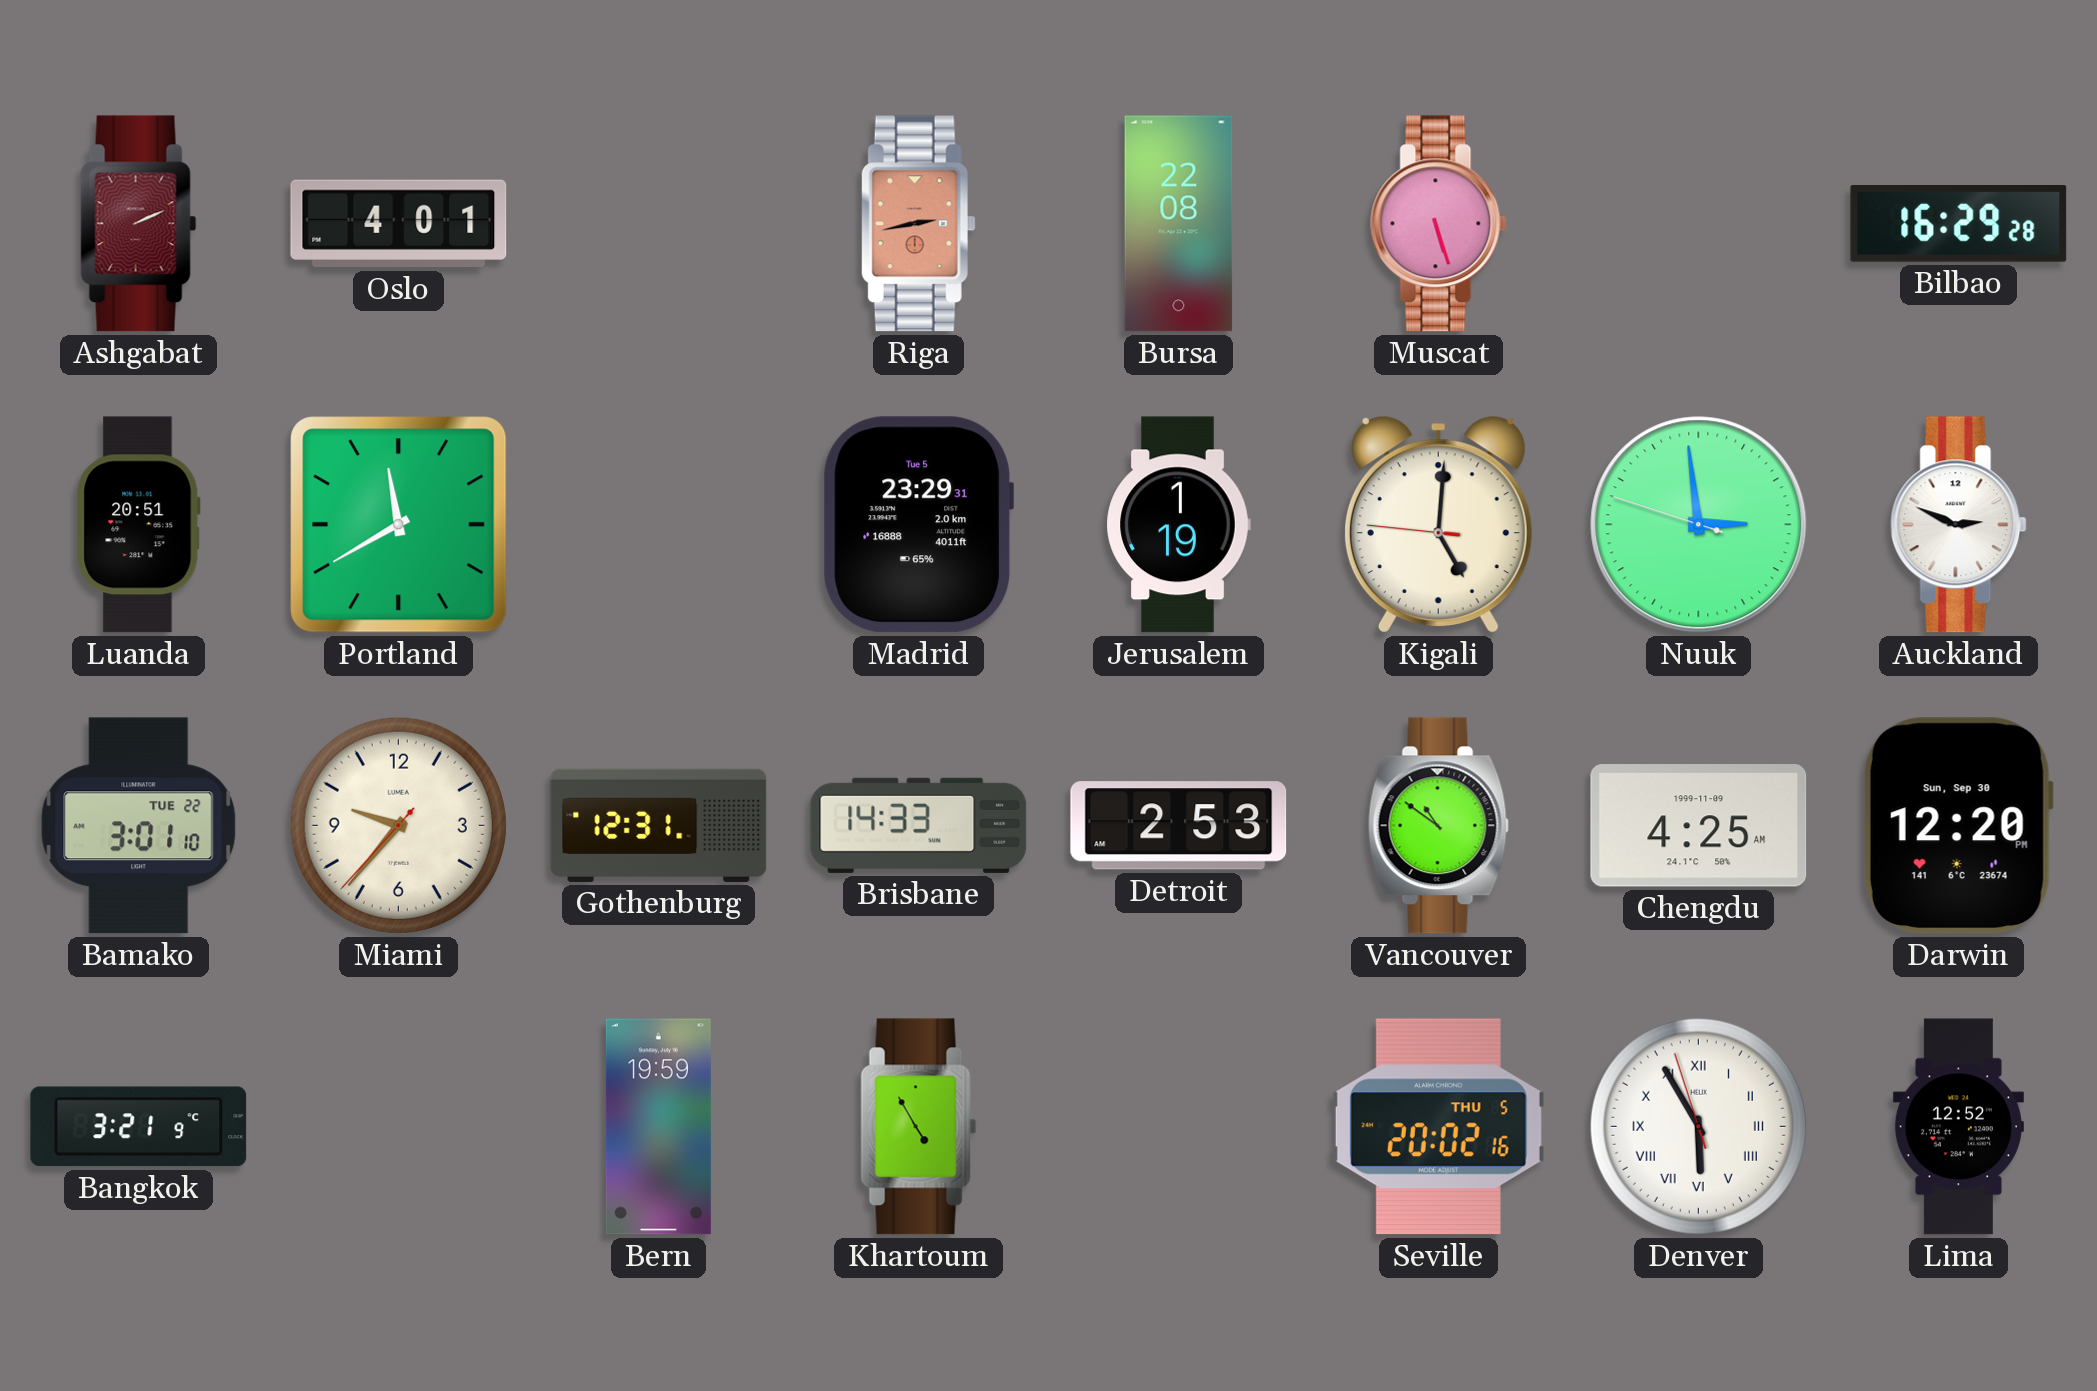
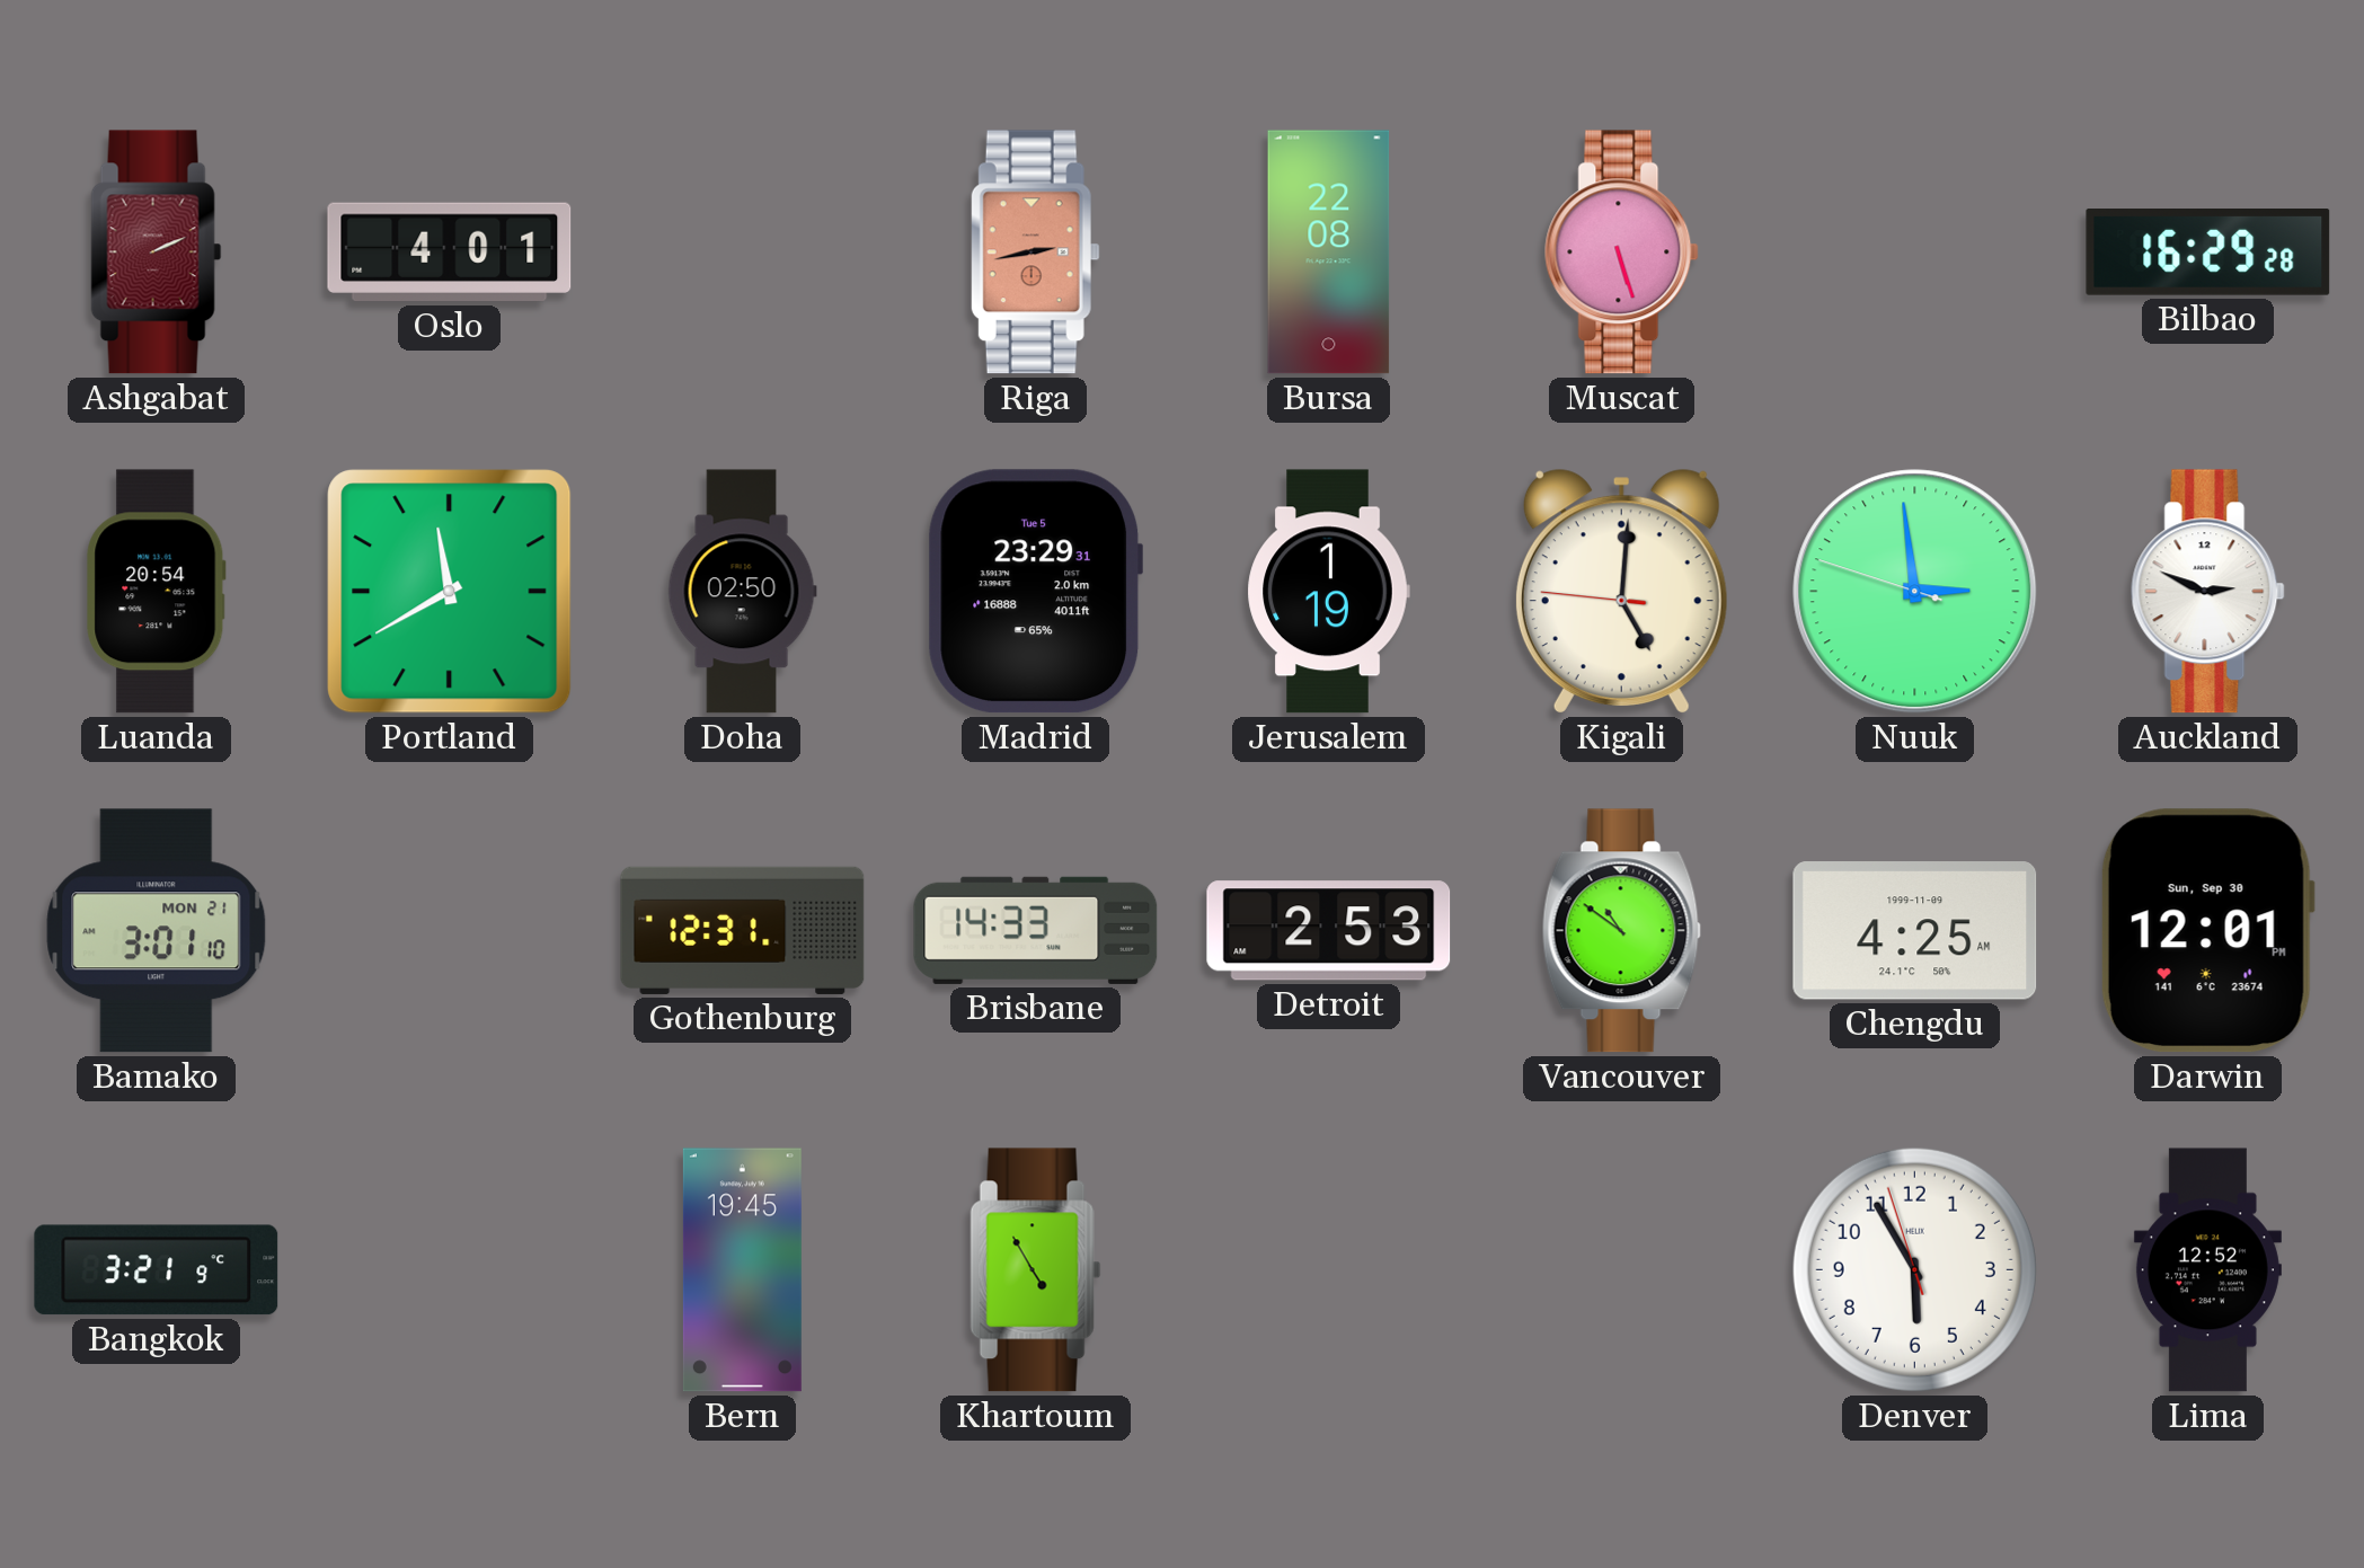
Luanda: 20:51 -> 20:54
Doha: none -> 02:50
Bamako date: TUE 22 -> MON 21
Miami: 9:36 -> none
Darwin: 12:20 -> 12:01
Bern: 19:59 -> 19:45
Seville: 20:02 -> none
Denver numerals: Roman -> Arabic
